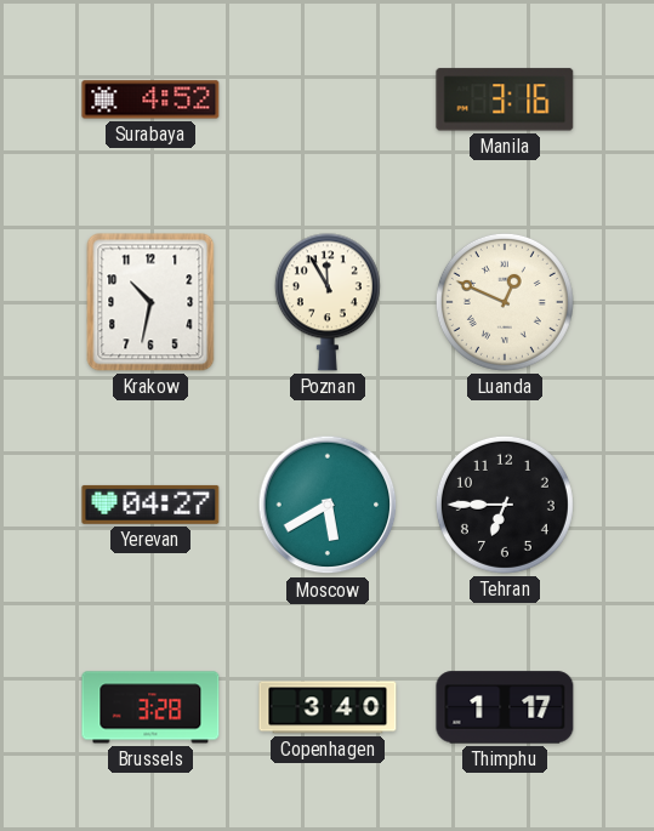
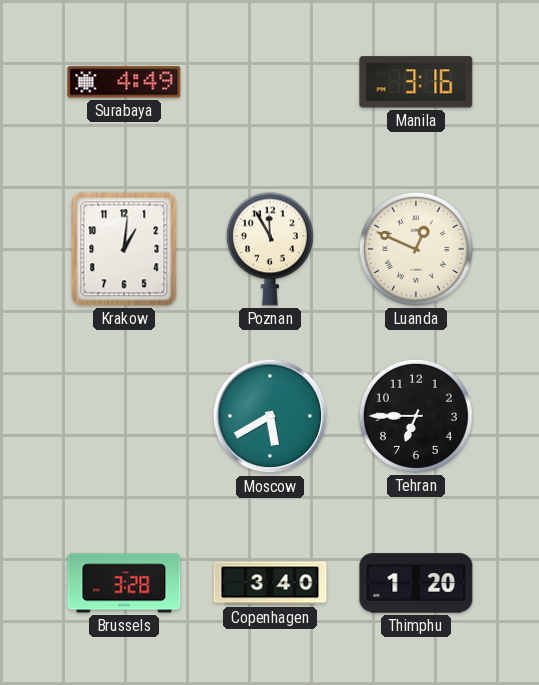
Surabaya: 4:52 -> 4:49
Krakow: 10:32 -> 1:01
Yerevan: 04:27 -> none
Thimphu: 1:17 -> 1:20
